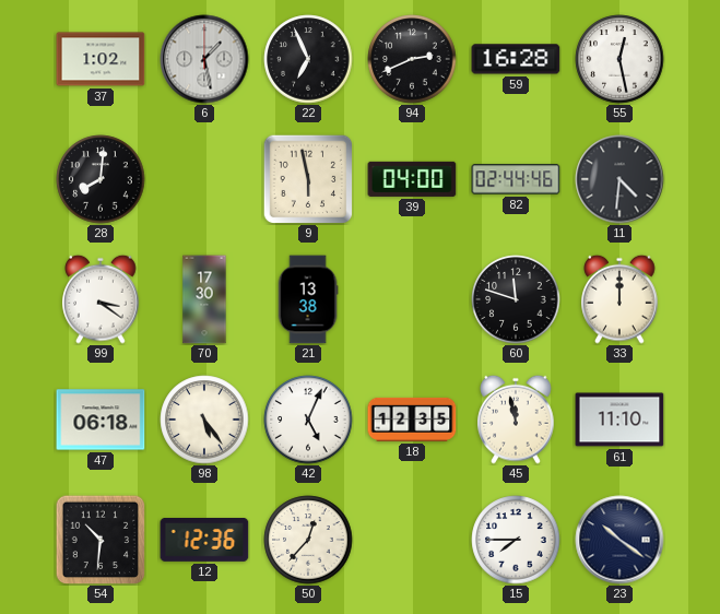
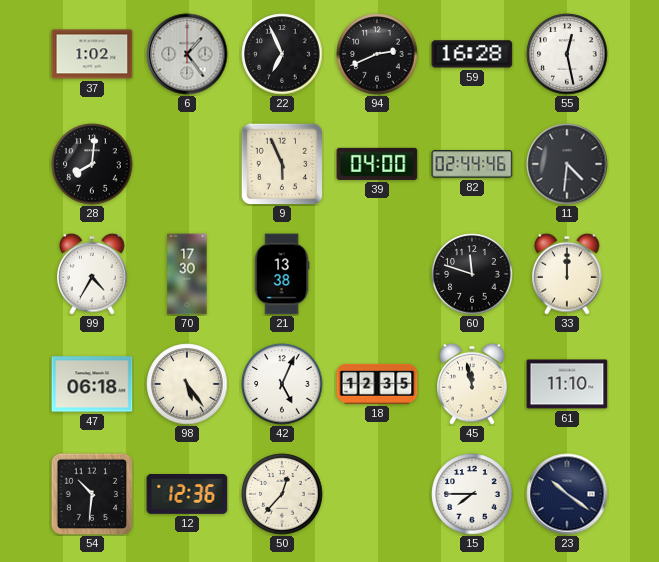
6: 1:28 -> 1:24
9: 5:58 -> 5:56
99: 3:21 -> 4:35
